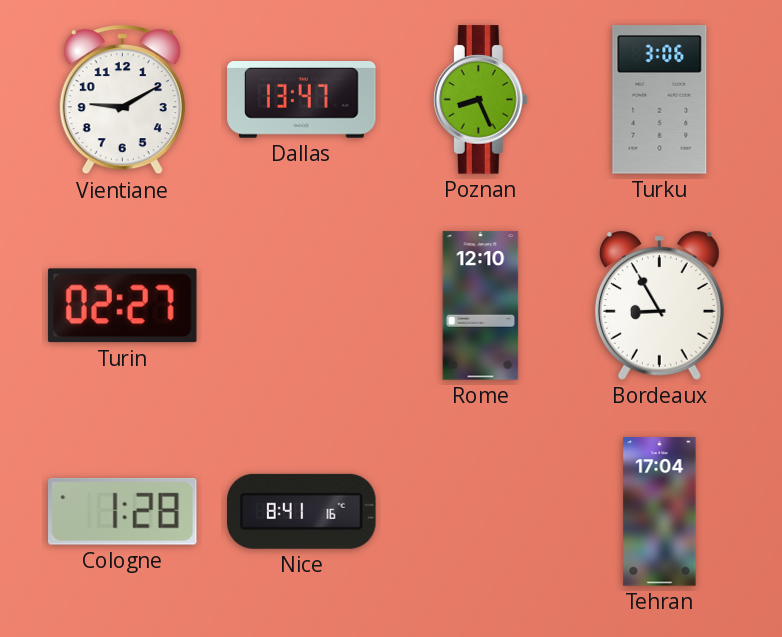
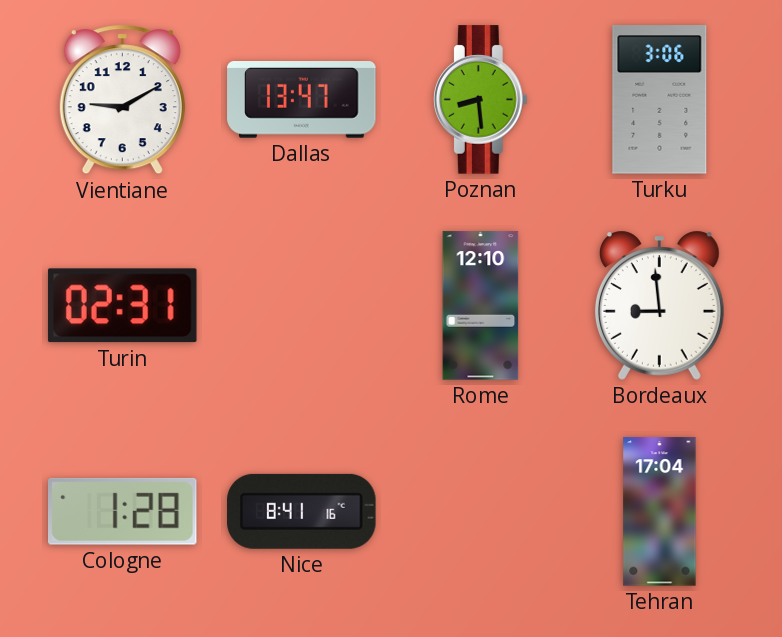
Poznan: 8:26 -> 8:29
Turin: 02:27 -> 02:31
Bordeaux: 8:55 -> 8:59
